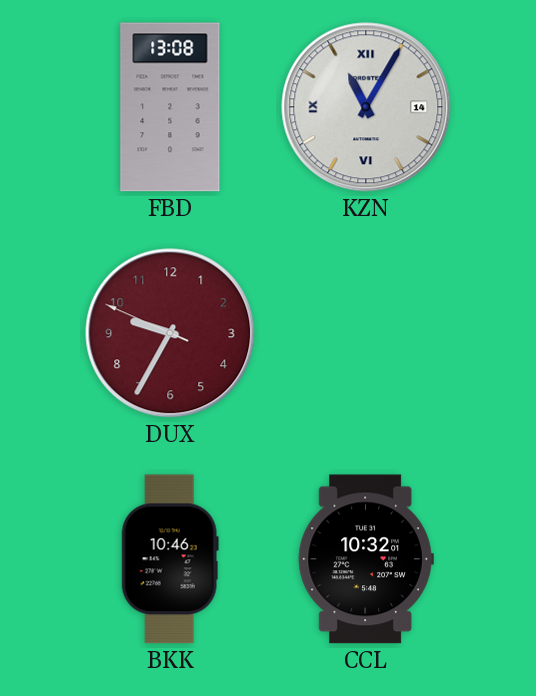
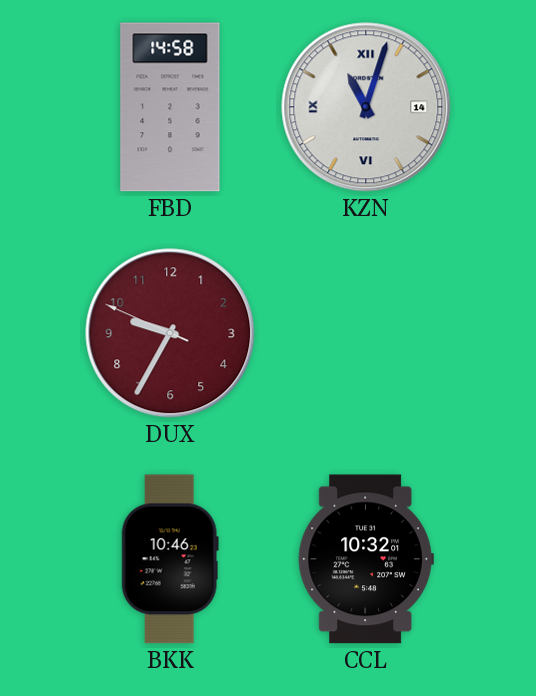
FBD: 13:08 -> 14:58
KZN: 11:05 -> 11:03
